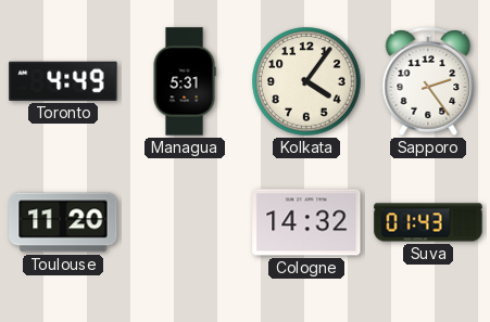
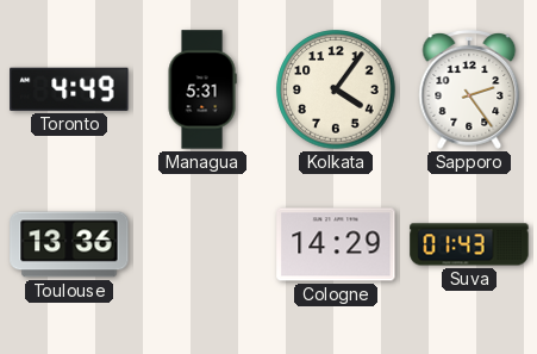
Toulouse: 11:20 -> 13:36
Cologne: 14:32 -> 14:29
